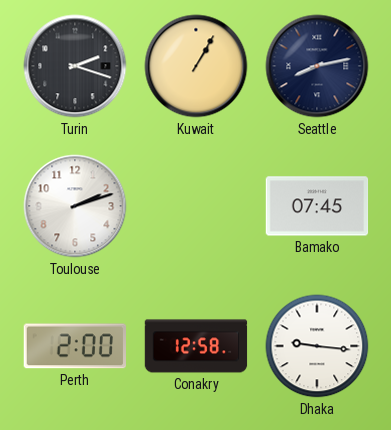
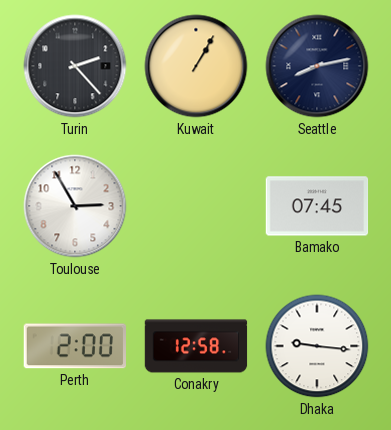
Turin: 2:18 -> 2:23
Toulouse: 2:12 -> 2:55
